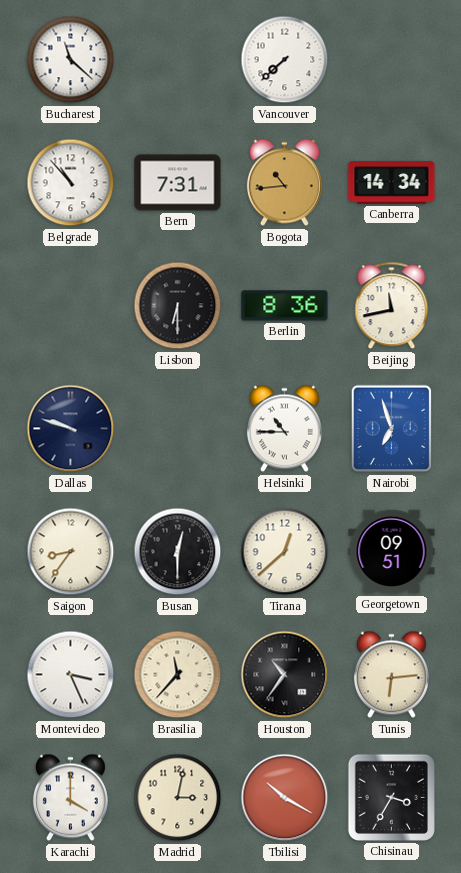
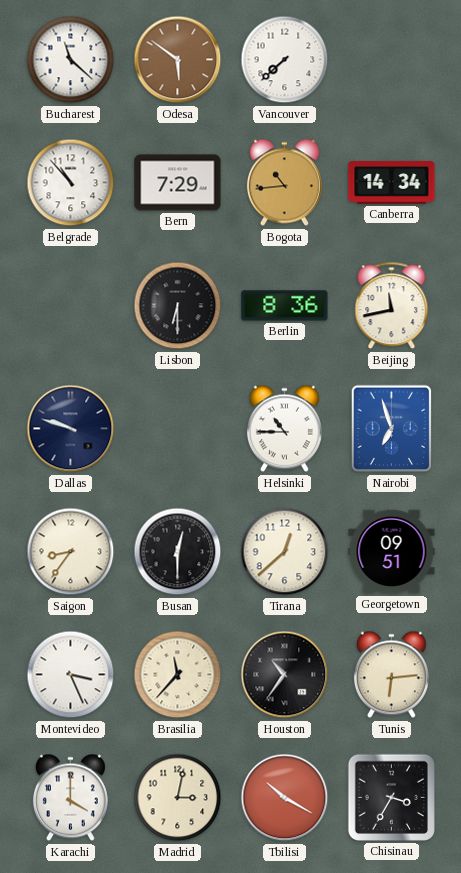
Odesa: none -> 5:51
Bern: 7:31 -> 7:29
